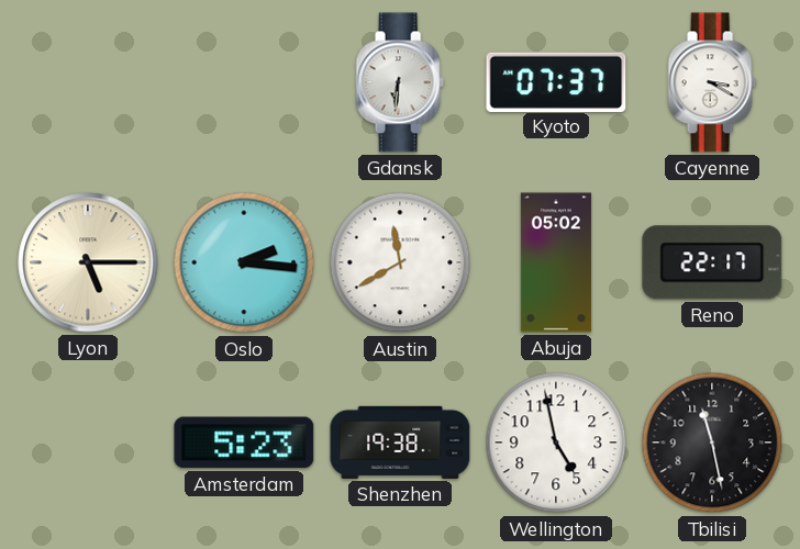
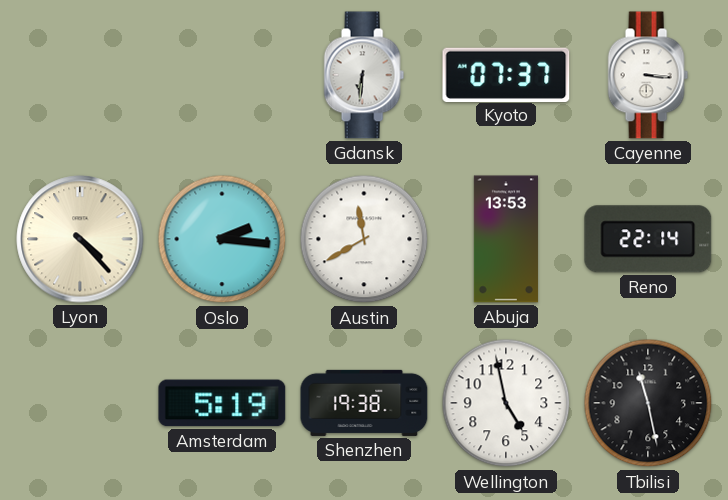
Cayenne: 3:20 -> 3:16
Lyon: 5:15 -> 4:23
Abuja: 05:02 -> 13:53
Reno: 22:17 -> 22:14
Amsterdam: 5:23 -> 5:19
